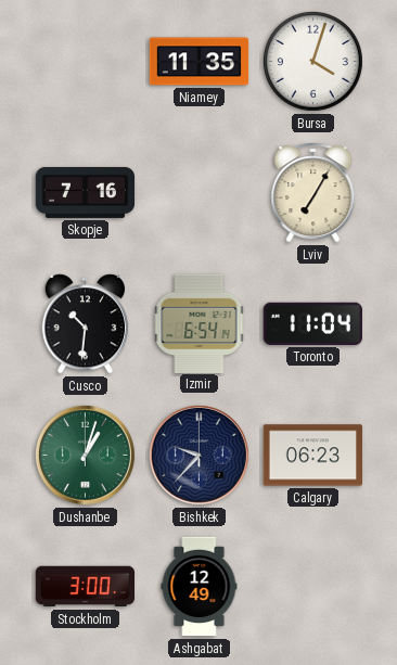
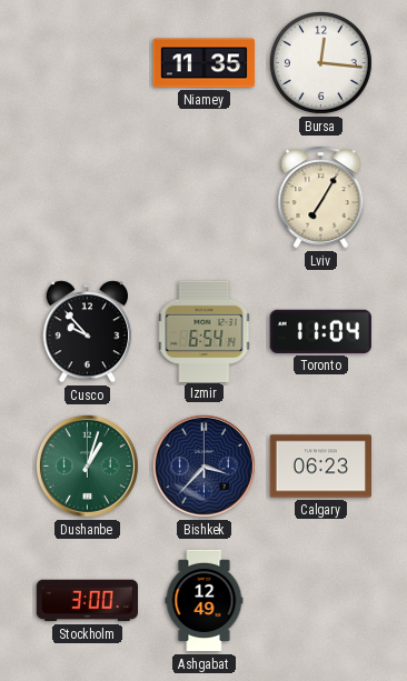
Bursa: 4:03 -> 12:16
Skopje: 7:16 -> none
Cusco: 10:31 -> 9:53
Bishkek: 9:37 -> 3:37
